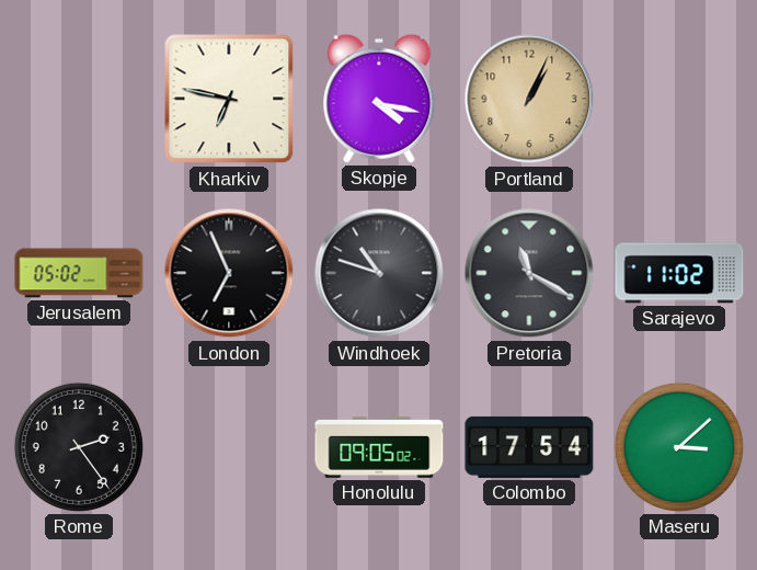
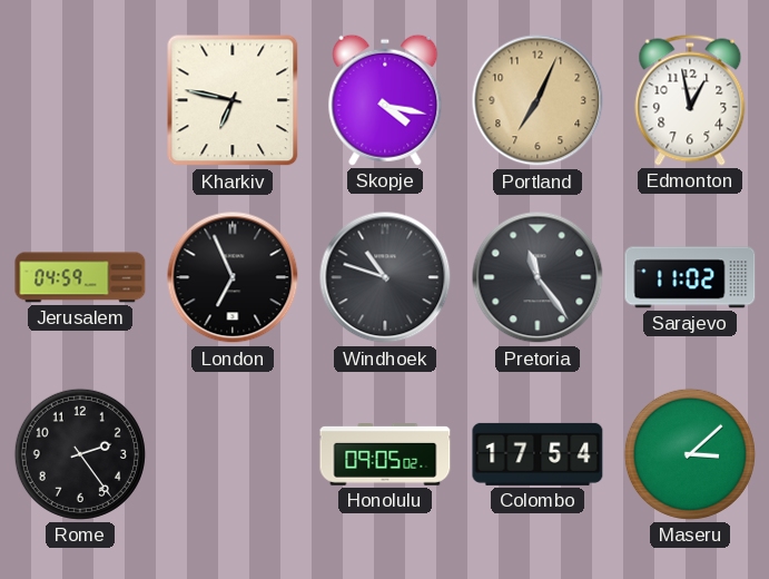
Portland: 1:04 -> 7:04
Edmonton: none -> 12:58
Jerusalem: 05:02 -> 04:59
Pretoria: 11:20 -> 11:24
